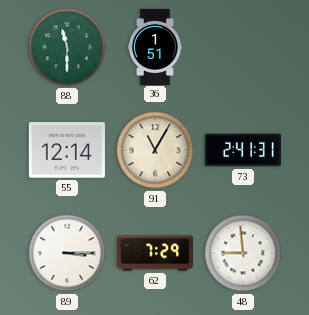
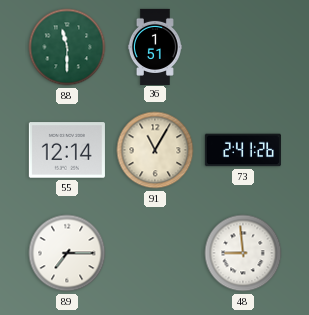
73: 2:41:31 -> 2:41:26
89: 3:15 -> 7:15
62: 7:29 -> none
